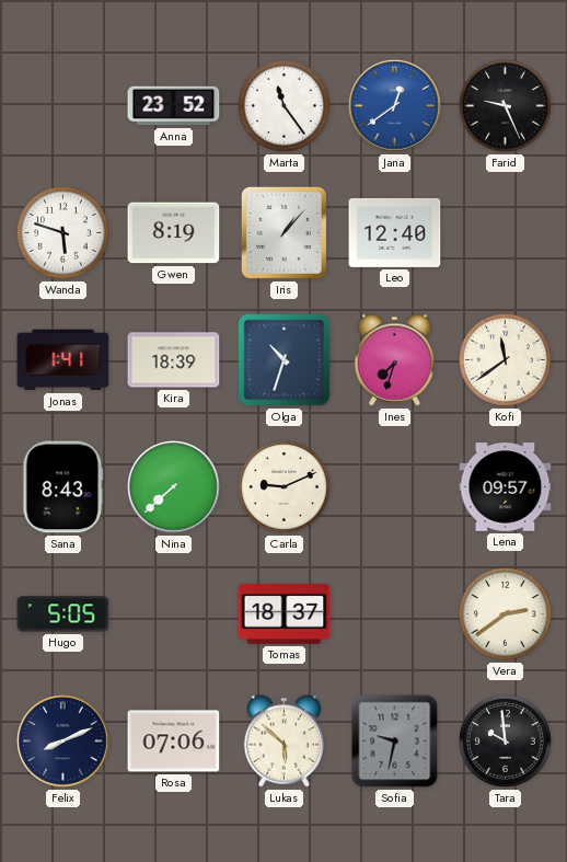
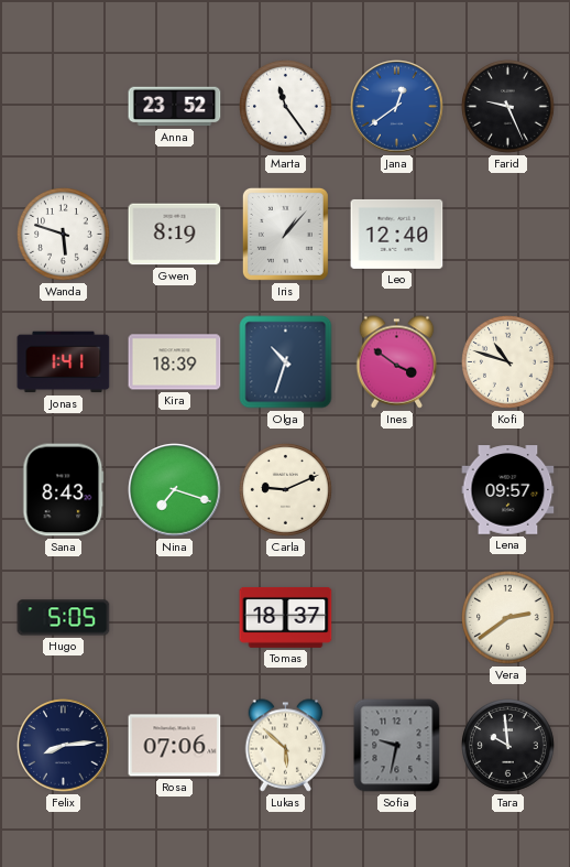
Ines: 7:33 -> 3:51
Kofi: 11:39 -> 10:48
Nina: 7:38 -> 7:18
Felix: 8:11 -> 8:14
